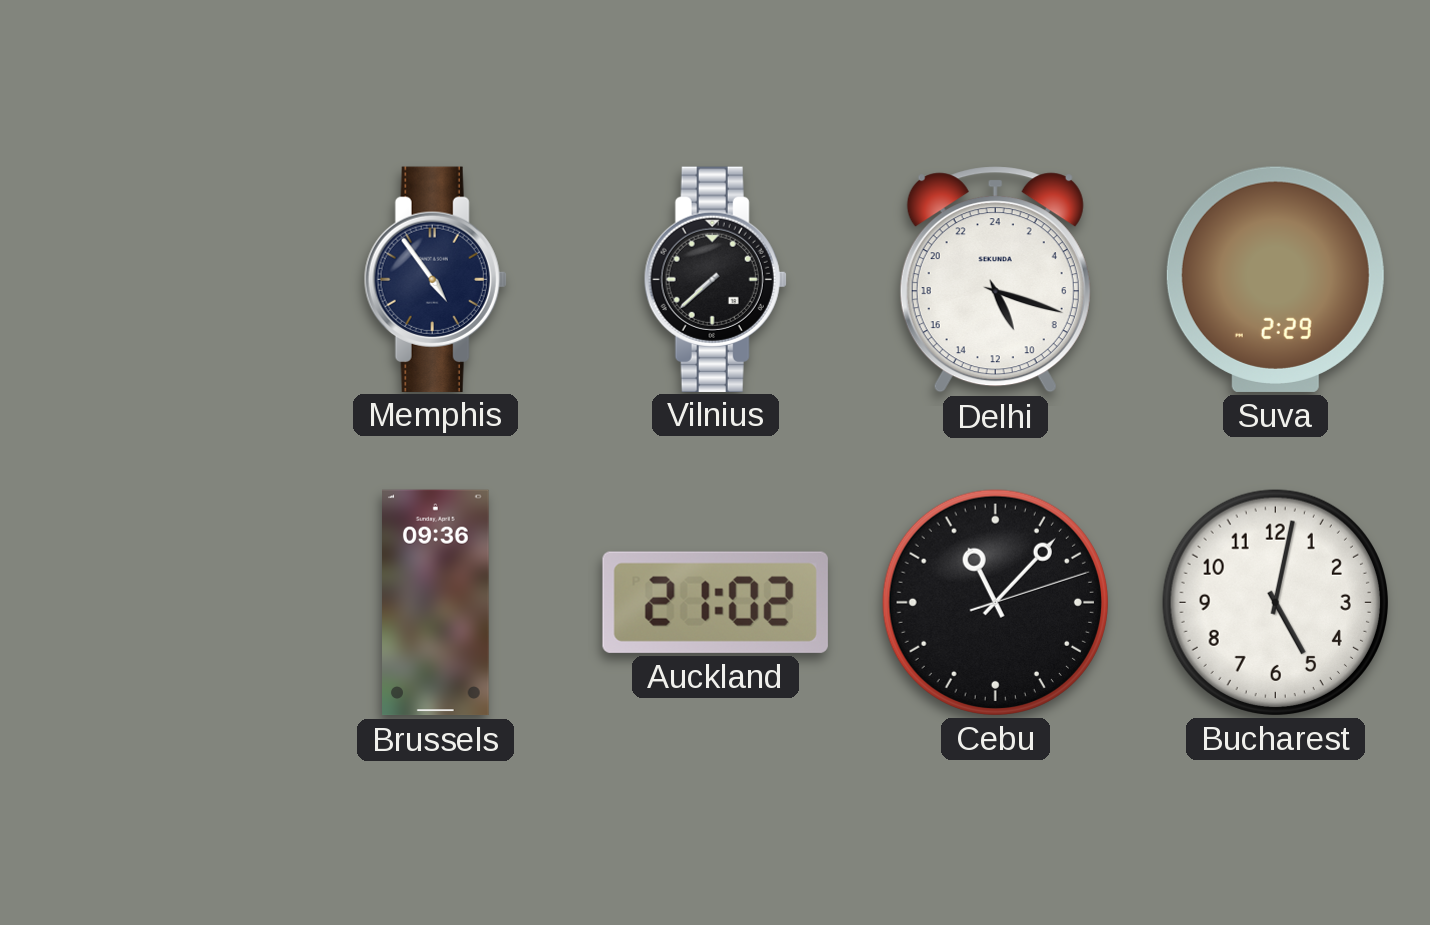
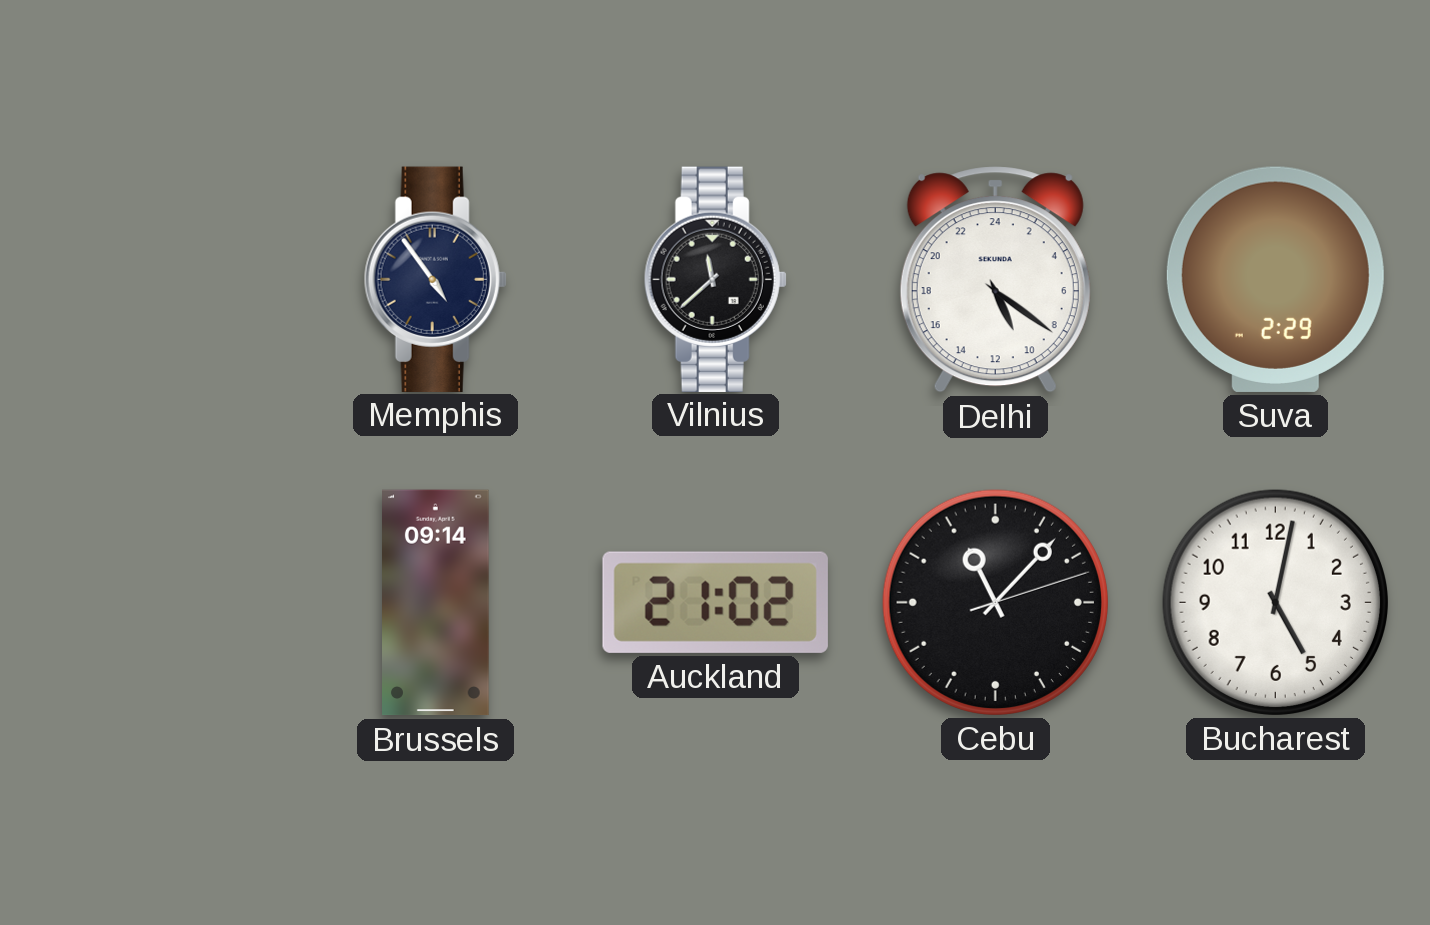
Vilnius: 7:38 -> 11:38
Delhi: 10:18 -> 10:21
Brussels: 09:36 -> 09:14
